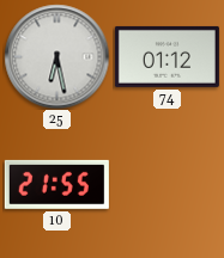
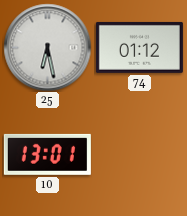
10: 21:55 -> 13:01
